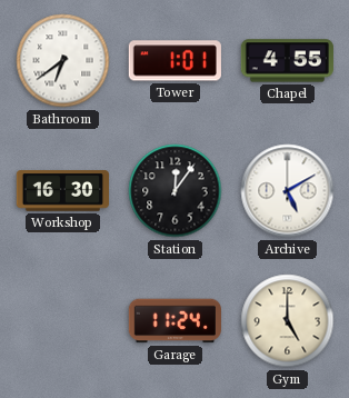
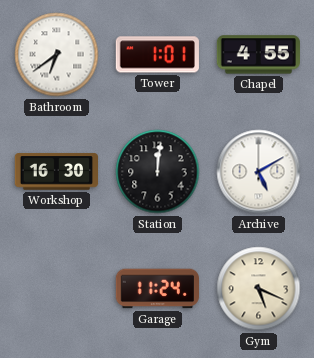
Station: 12:06 -> 12:01
Gym: 5:00 -> 5:19
